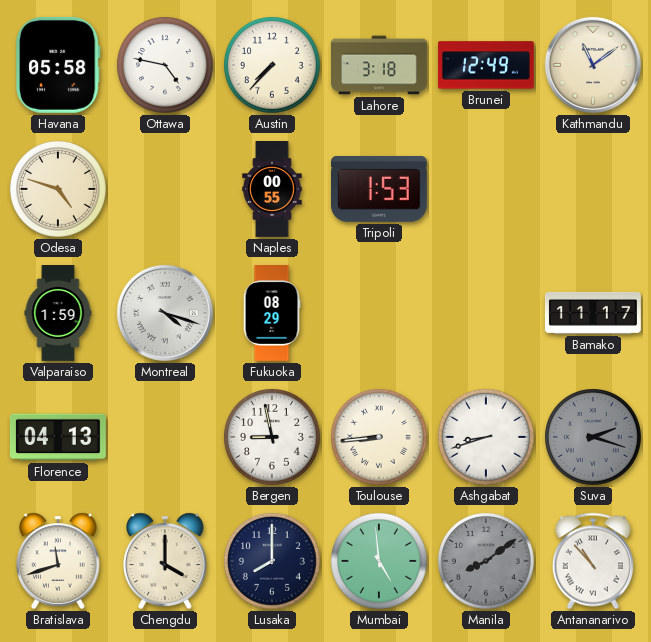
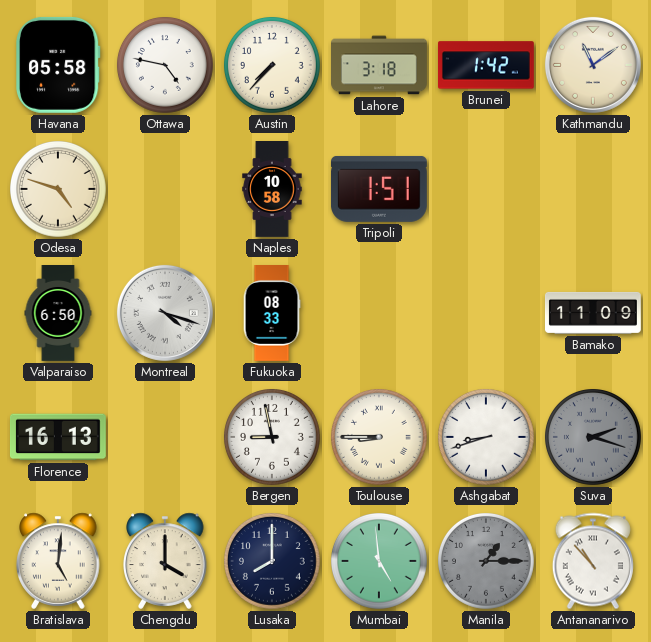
Brunei: 12:49 -> 1:42
Naples: 00:55 -> 10:58
Tripoli: 1:53 -> 1:51
Valparaiso: 1:59 -> 6:50
Fukuoka: 08:29 -> 08:33
Bamako: 11:17 -> 11:09
Florence: 04:13 -> 16:13
Toulouse: 8:44 -> 8:45
Bratislava: 11:42 -> 5:01
Manila: 8:09 -> 1:15
